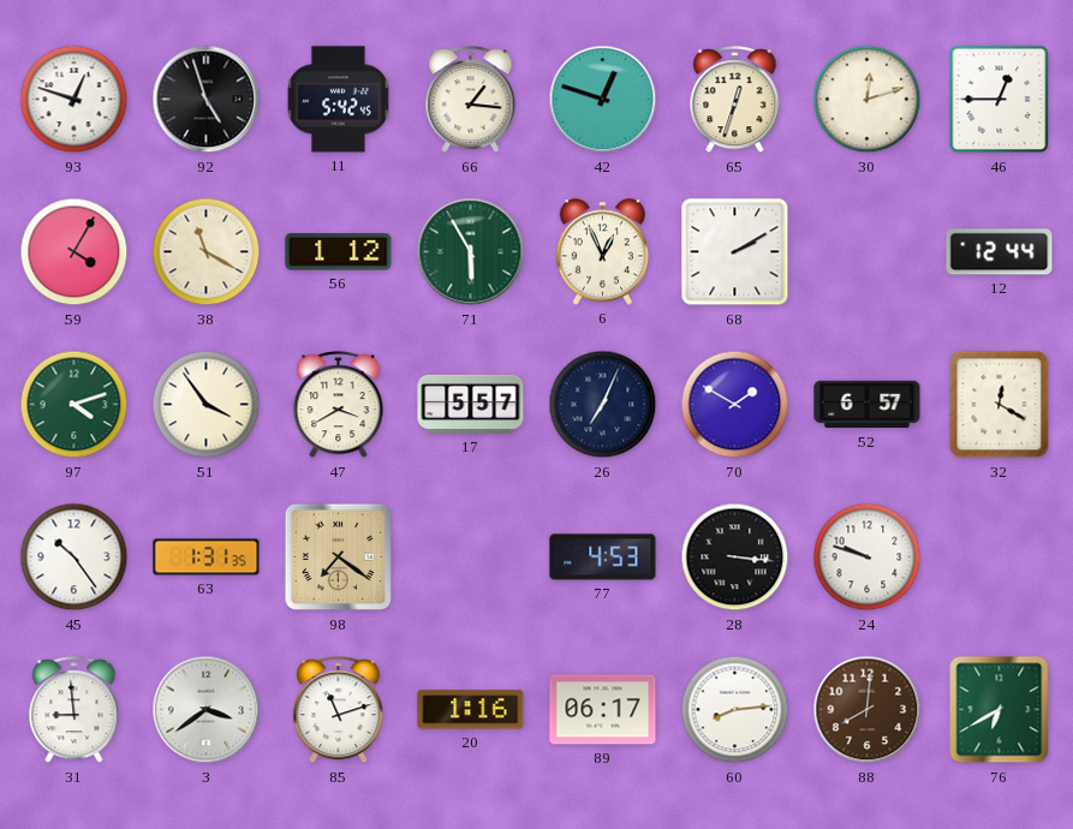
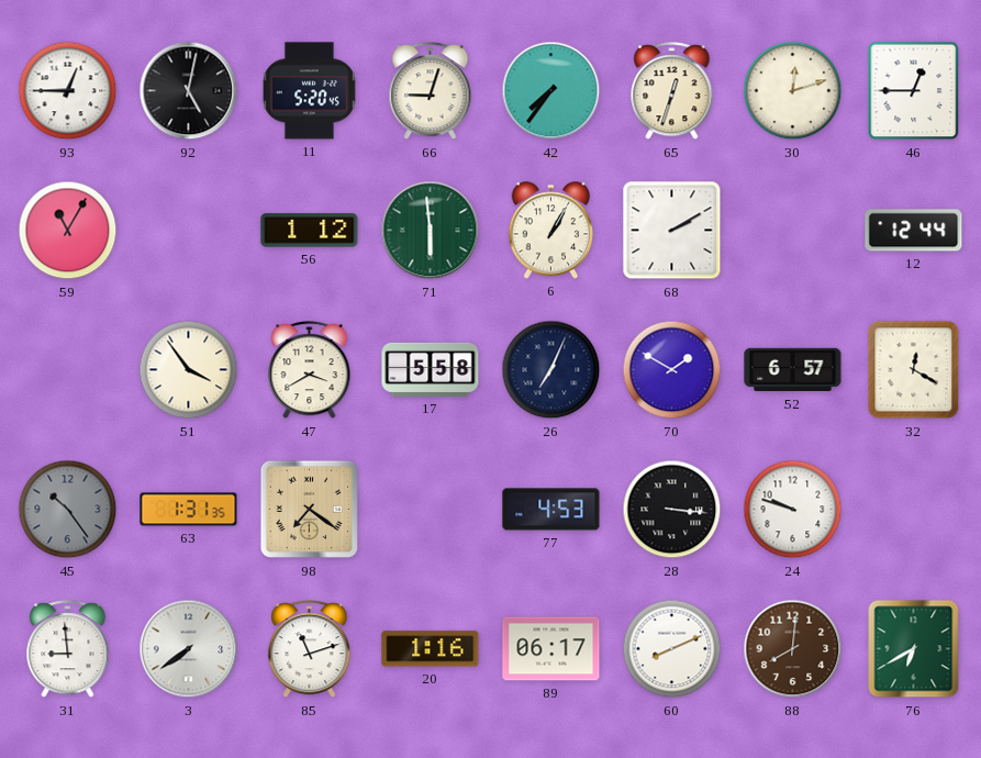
93: 12:48 -> 12:45
92: 4:57 -> 5:02
11: 5:42 -> 5:20
66: 1:16 -> 9:03
42: 12:48 -> 7:36
59: 4:05 -> 11:05
38: 11:20 -> none
71: 5:55 -> 5:59
6: 12:56 -> 1:05
97: 4:12 -> none
17: 5:57 -> 5:58
45 dial: white -> grey
3: 3:39 -> 7:39
60: 8:14 -> 8:11
